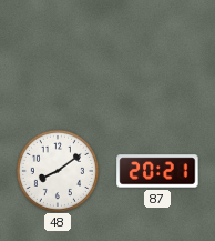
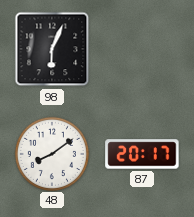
98: none -> 6:04
87: 20:21 -> 20:17
